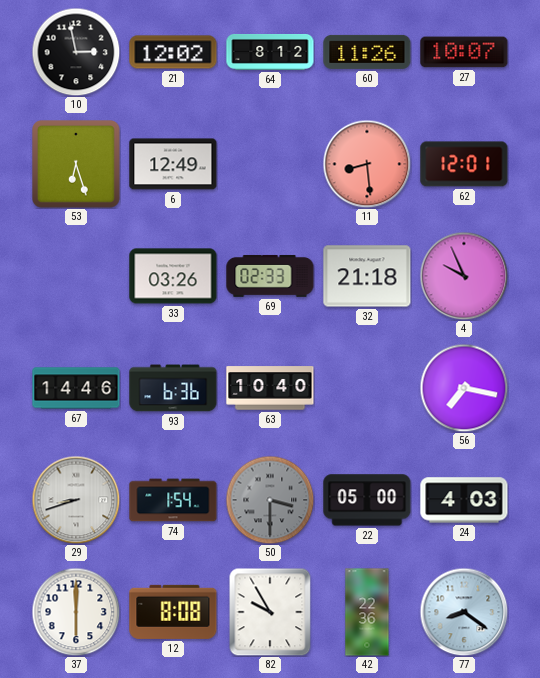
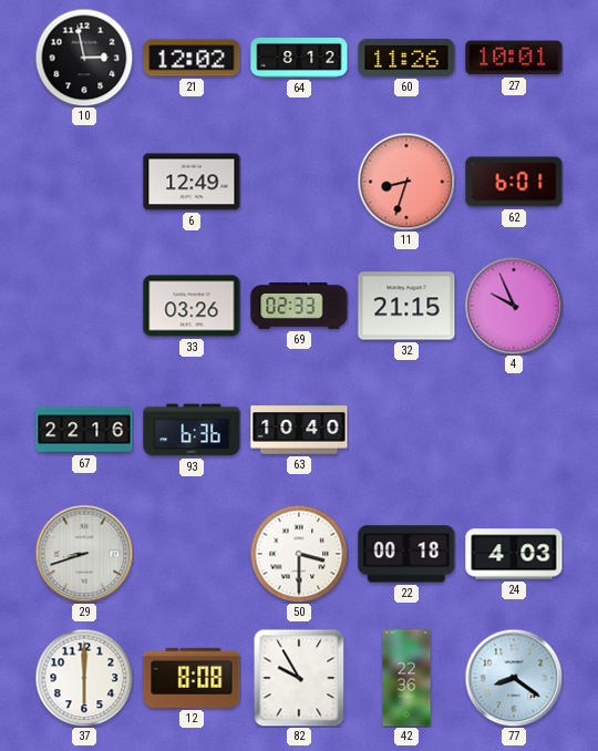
27: 10:07 -> 10:01
53: 6:27 -> none
11: 8:29 -> 8:33
62: 12:01 -> 6:01
32: 21:18 -> 21:15
67: 14:46 -> 22:16
56: 7:17 -> none
74: 1:54 -> none
50 dial: grey -> white
22: 05:00 -> 00:18
